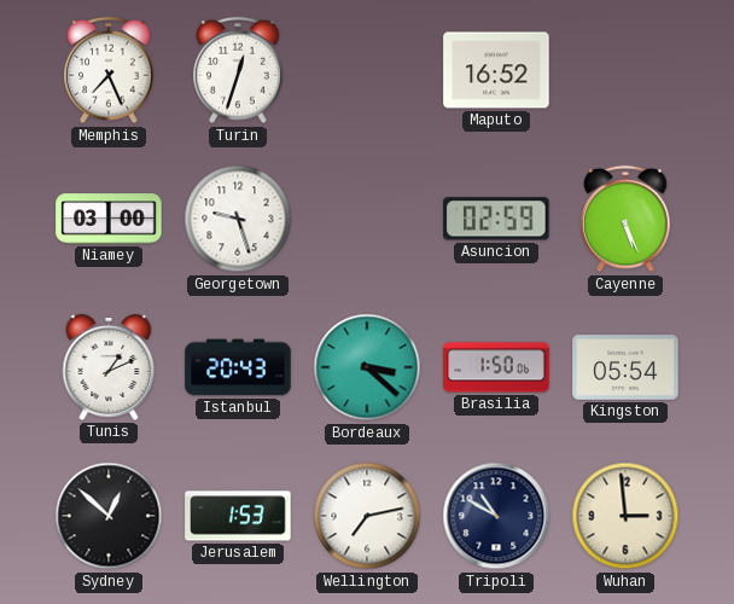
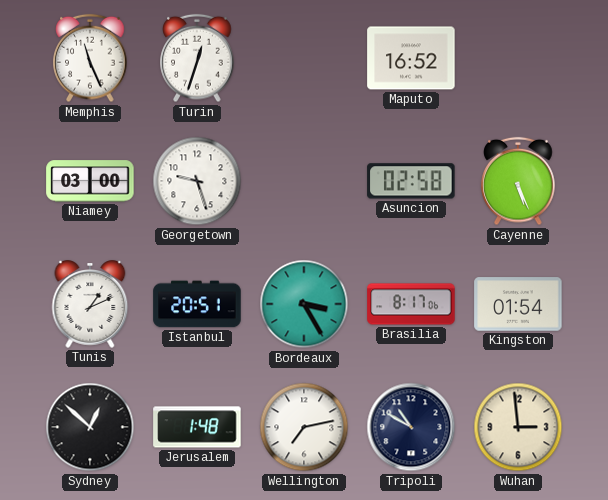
Memphis: 7:26 -> 11:26
Asuncion: 02:59 -> 02:58
Istanbul: 20:43 -> 20:51
Bordeaux: 3:22 -> 3:25
Brasilia: 1:50 -> 8:17
Kingston: 05:54 -> 01:54
Jerusalem: 1:53 -> 1:48
